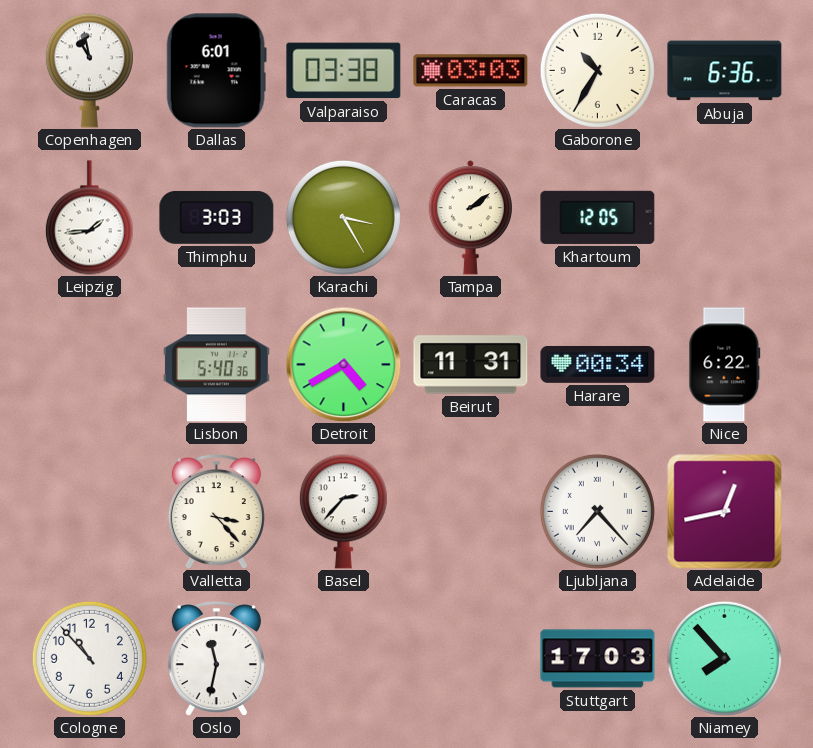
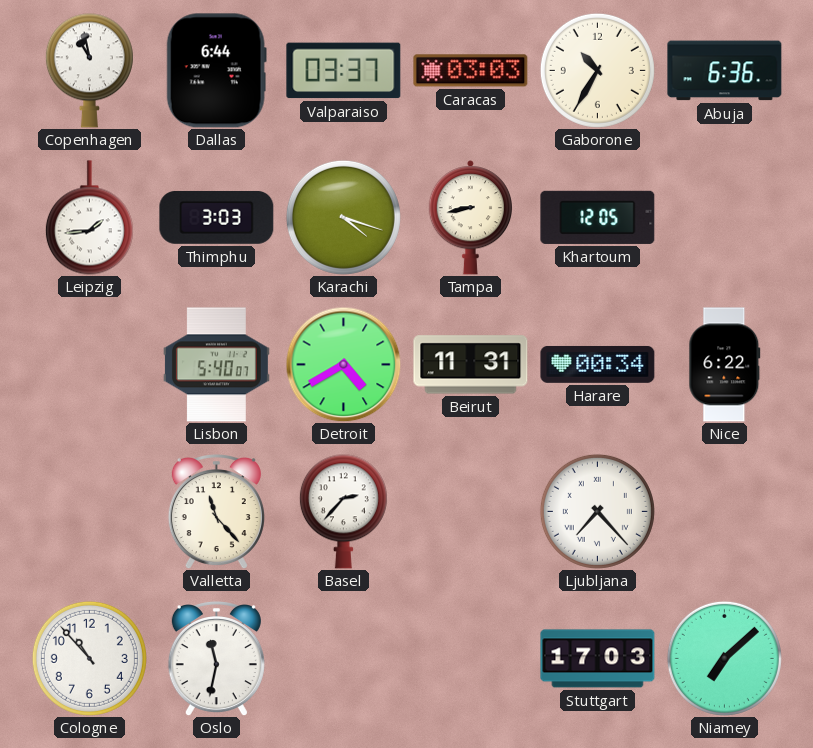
Dallas: 6:01 -> 6:44
Valparaiso: 03:38 -> 03:37
Karachi: 3:25 -> 4:18
Tampa: 2:09 -> 8:43
Lisbon: 5:40:36 -> 5:40:07
Valletta: 3:23 -> 11:23
Adelaide: 12:43 -> none
Niamey: 7:53 -> 7:08
